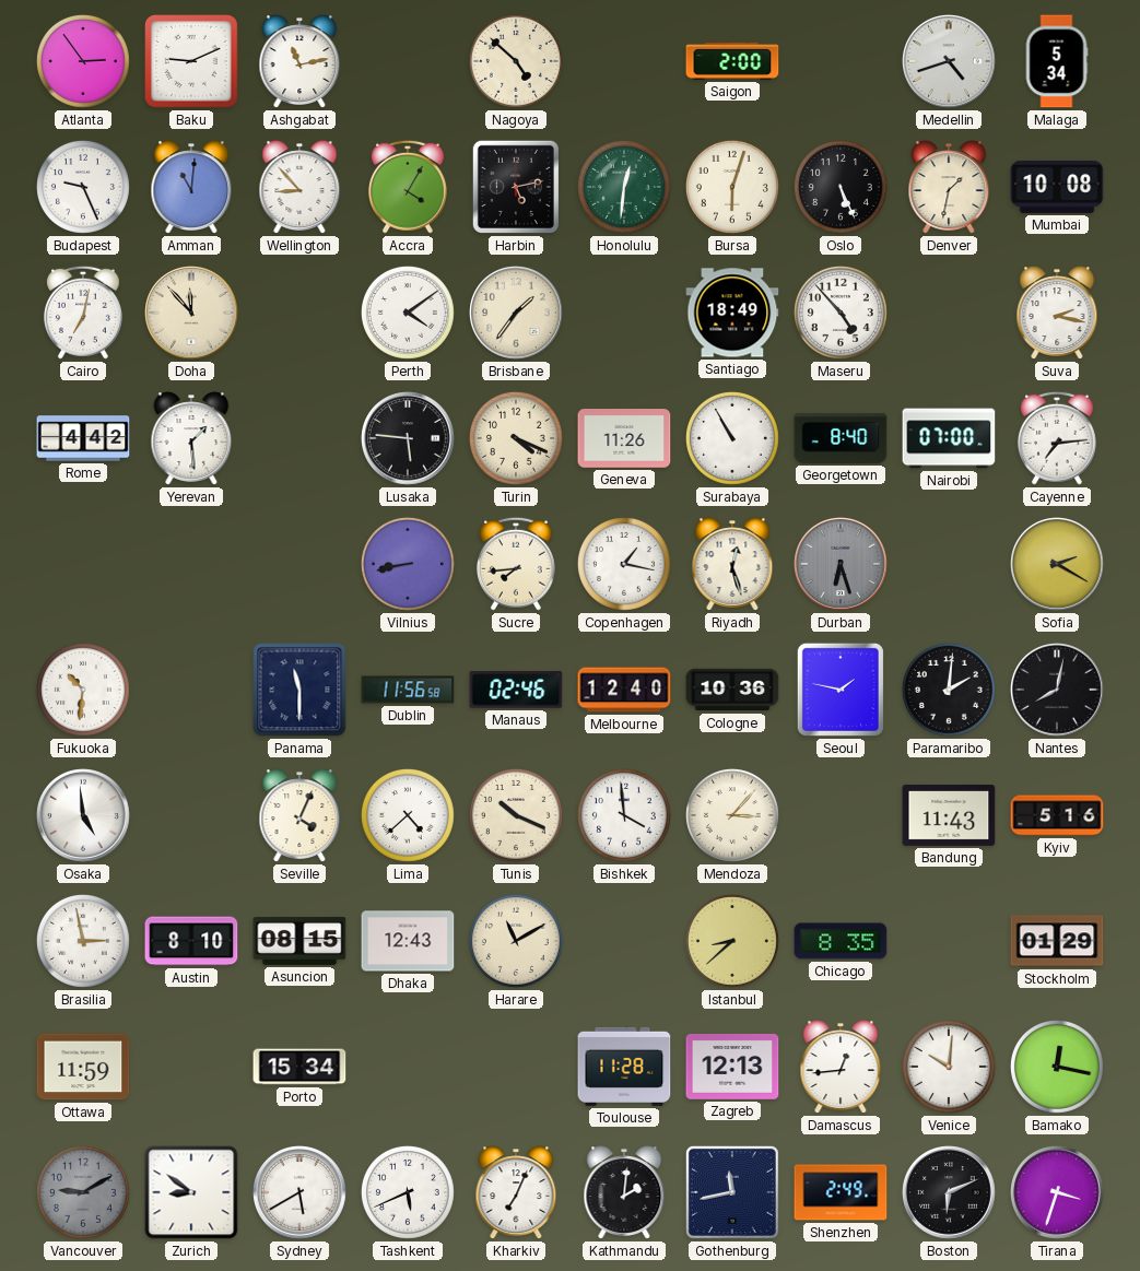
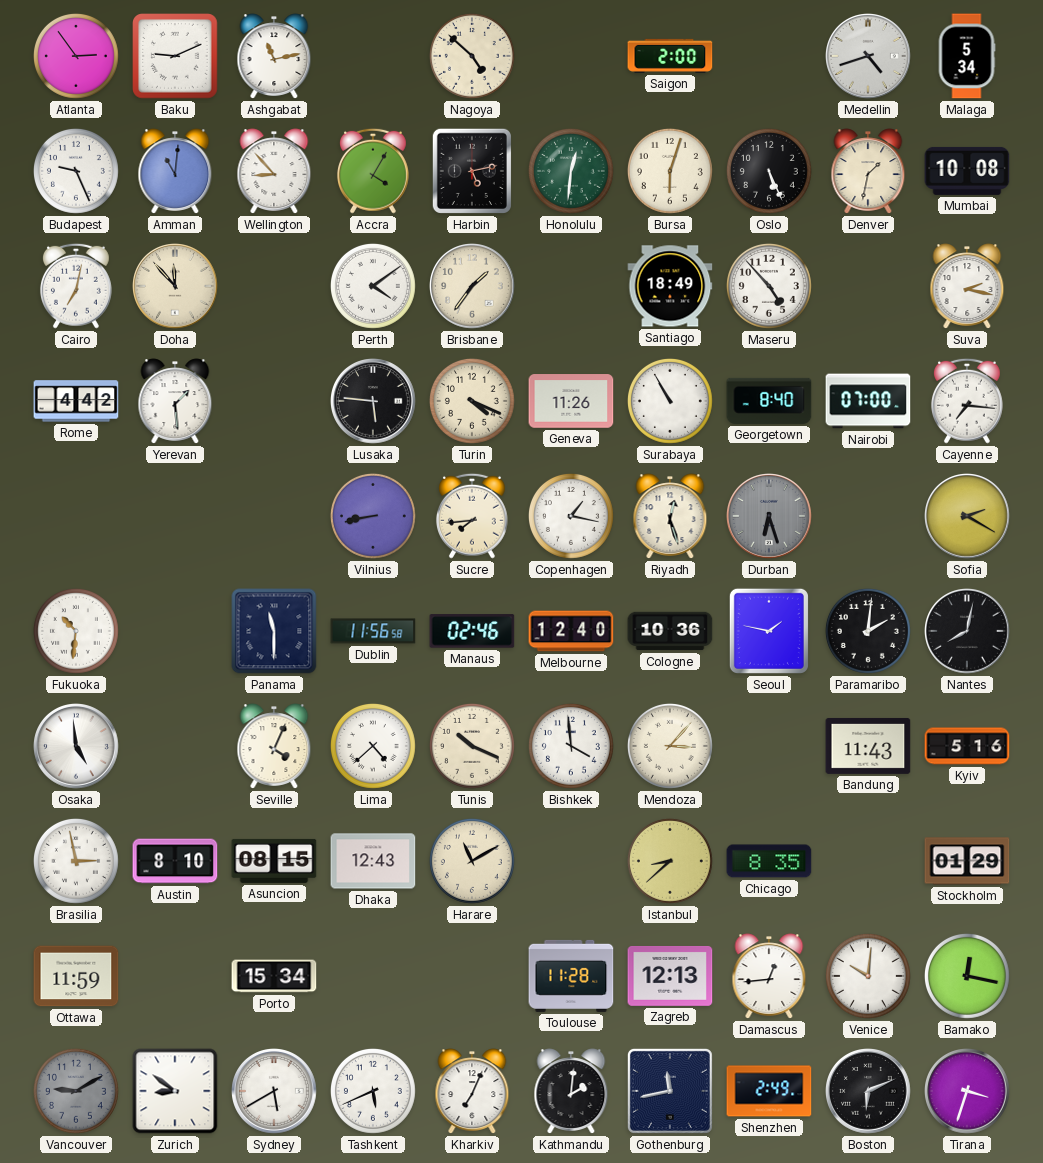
Cayenne: 7:14 -> 7:16
